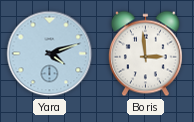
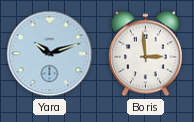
Yara: 4:12 -> 10:12
